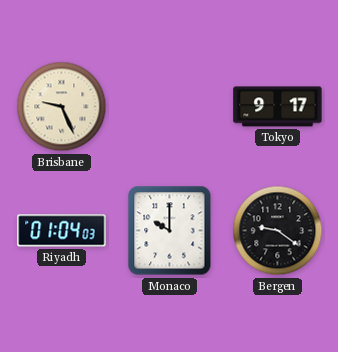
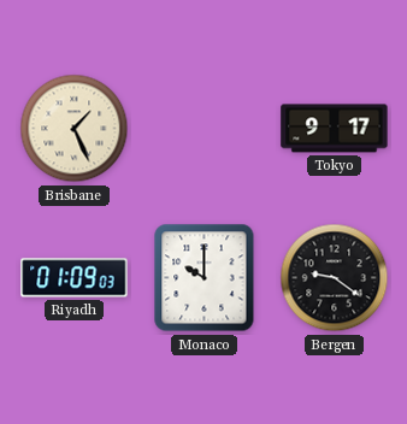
Brisbane: 9:26 -> 1:26
Riyadh: 01:04 -> 01:09
